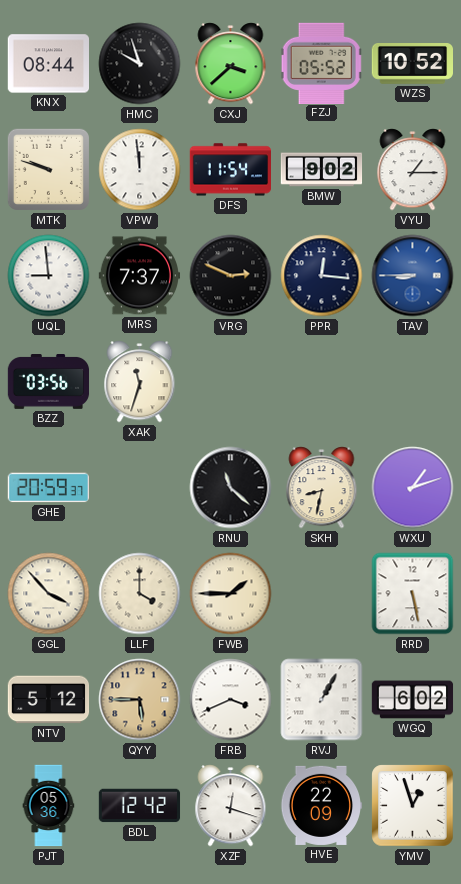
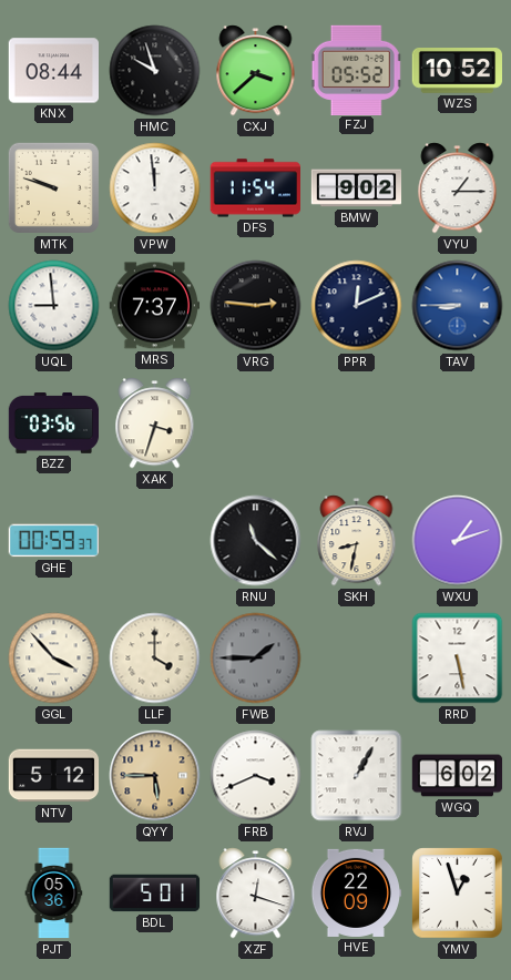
VRG: 2:49 -> 2:46
PPR: 12:16 -> 12:11
XAK: 11:33 -> 3:33
GHE: 20:59 -> 00:59
FWB dial: cream -> grey
BDL: 12:42 -> 5:01
